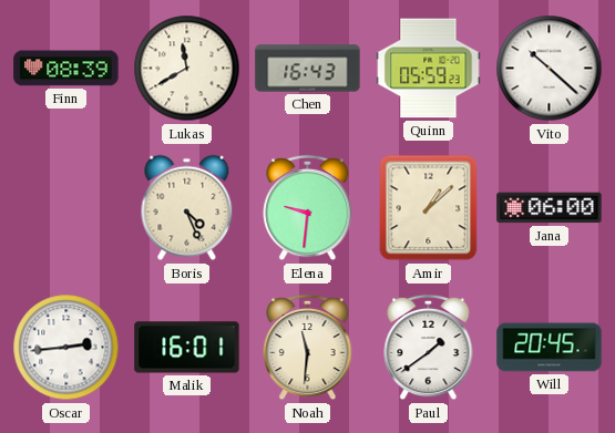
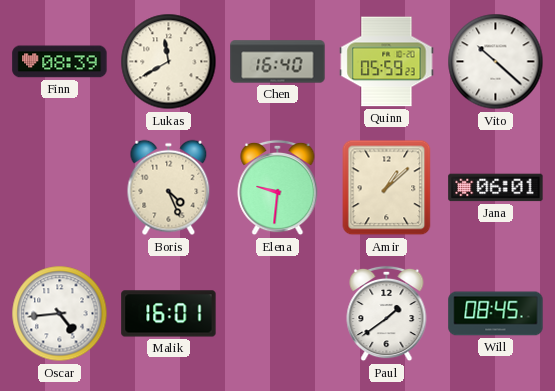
Chen: 16:43 -> 16:40
Jana: 06:00 -> 06:01
Oscar: 2:44 -> 4:44
Noah: 11:31 -> none
Will: 20:45 -> 08:45
